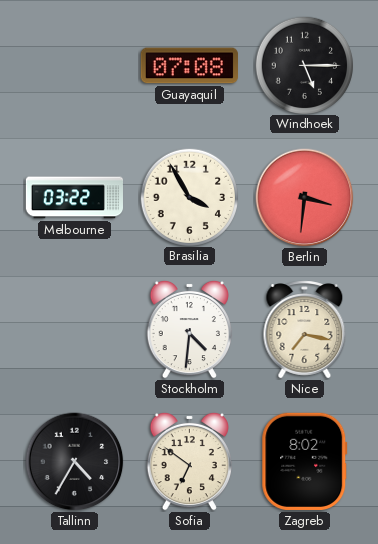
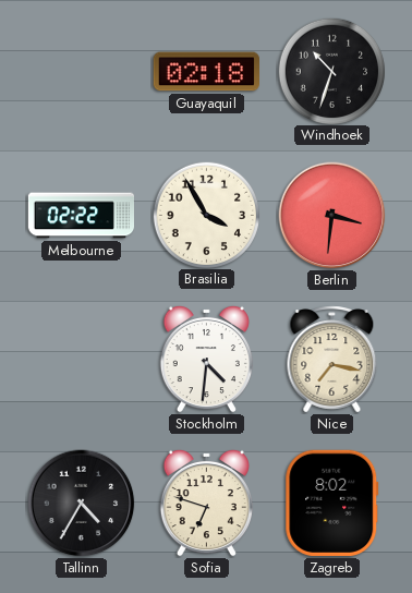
Guayaquil: 07:08 -> 02:18
Windhoek: 5:15 -> 10:33
Melbourne: 03:22 -> 02:22
Sofia: 6:51 -> 6:48
